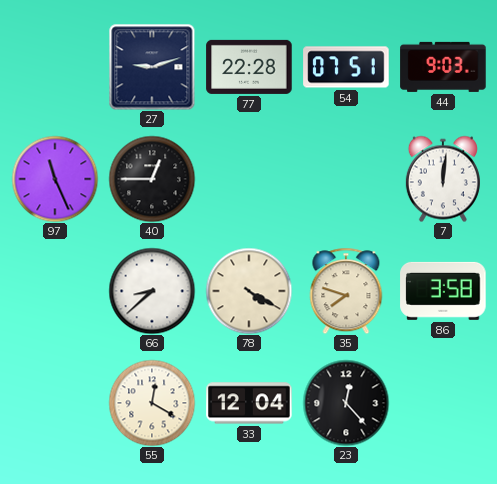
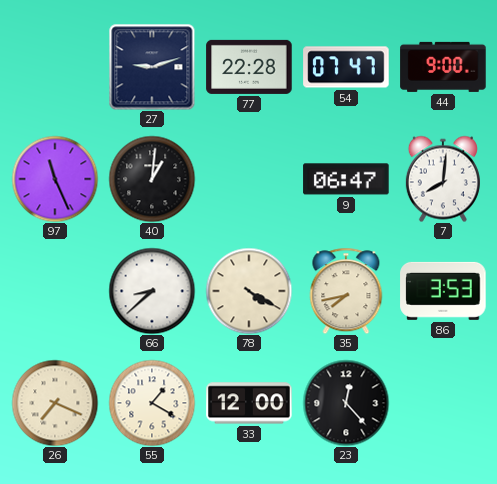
54: 07:51 -> 07:47
44: 9:03 -> 9:00
40: 12:45 -> 1:01
9: none -> 06:47
7: 12:01 -> 8:01
35: 7:48 -> 7:43
86: 3:58 -> 3:53
26: none -> 7:19
55: 12:20 -> 1:20
33: 12:04 -> 12:00
